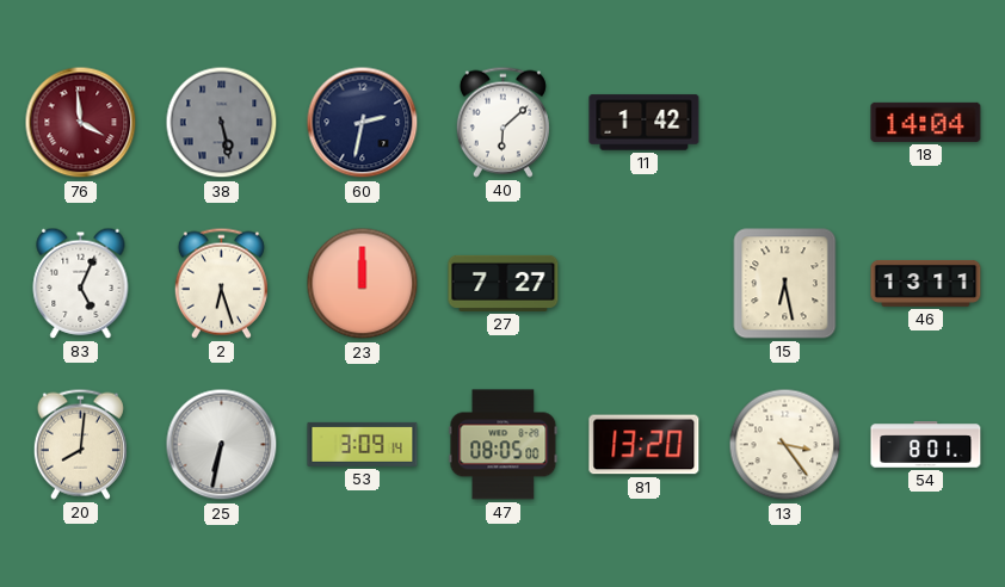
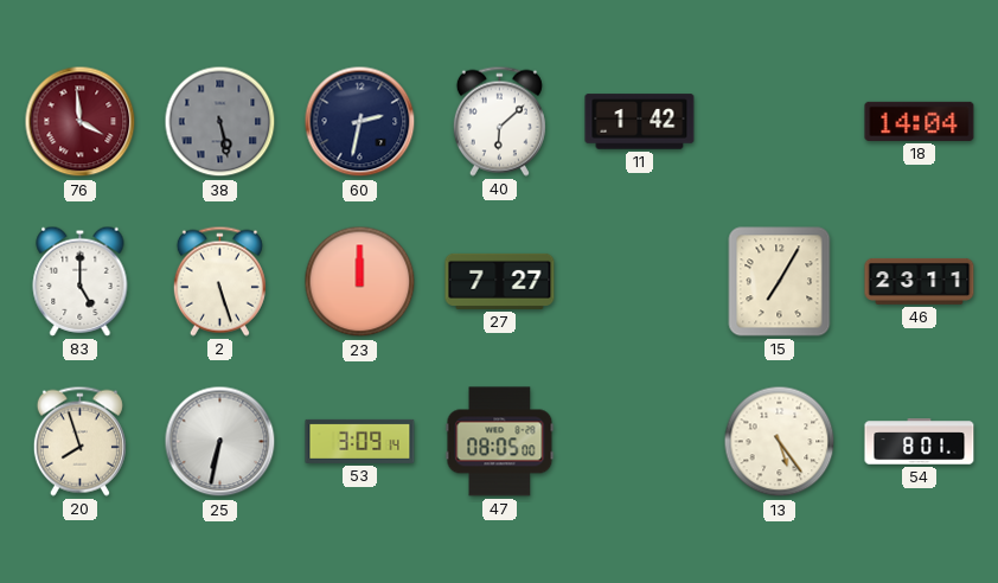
83: 5:04 -> 5:00
2: 6:27 -> 5:27
15: 6:28 -> 7:05
46: 13:11 -> 23:11
20: 8:01 -> 7:57
81: 13:20 -> none
13: 3:24 -> 5:24
